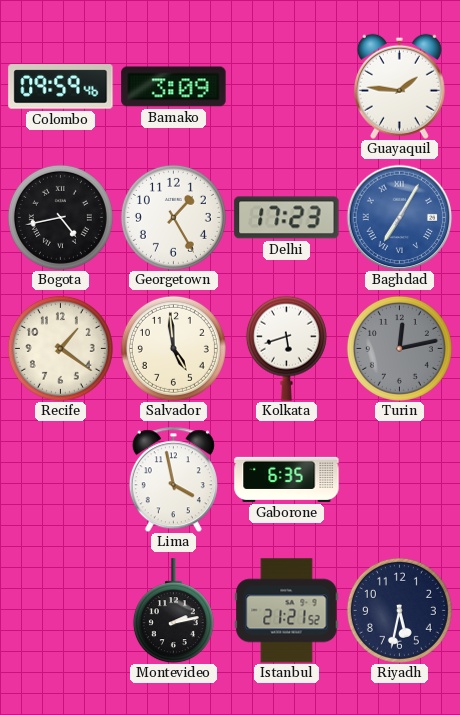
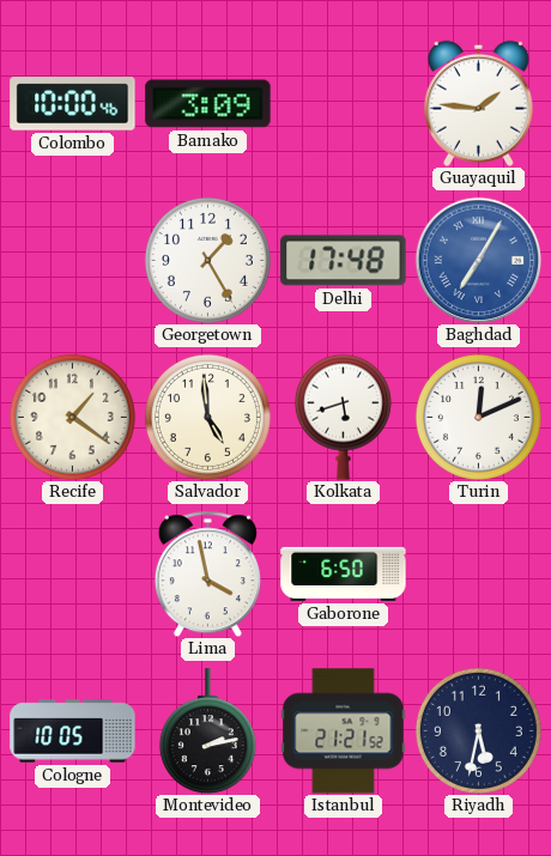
Colombo: 09:59 -> 10:00
Bogota: 4:43 -> none
Delhi: 17:23 -> 17:48
Turin: 12:13 -> 12:11
Turin dial: grey -> white
Gaborone: 6:35 -> 6:50
Cologne: none -> 10:05
